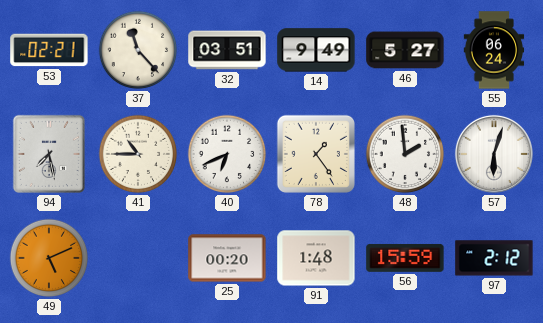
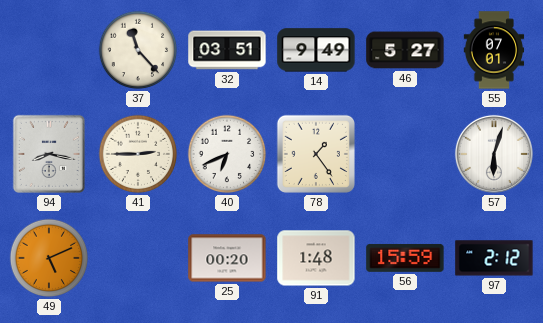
53: 02:21 -> none
55: 06:24 -> 07:01
94: 7:28 -> 8:17
41: 10:45 -> 2:45
48: 1:59 -> none
